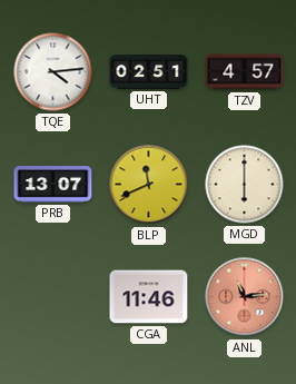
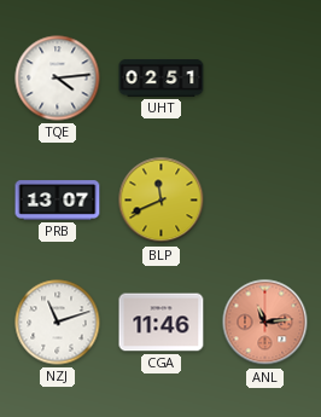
TZV: 4:57 -> none
MGD: 6:00 -> none
NZJ: none -> 11:12
